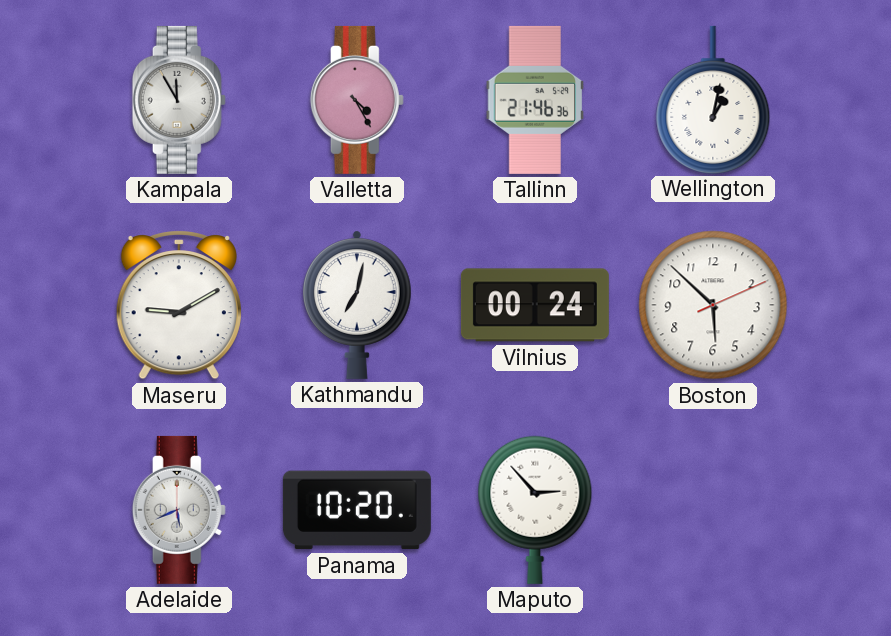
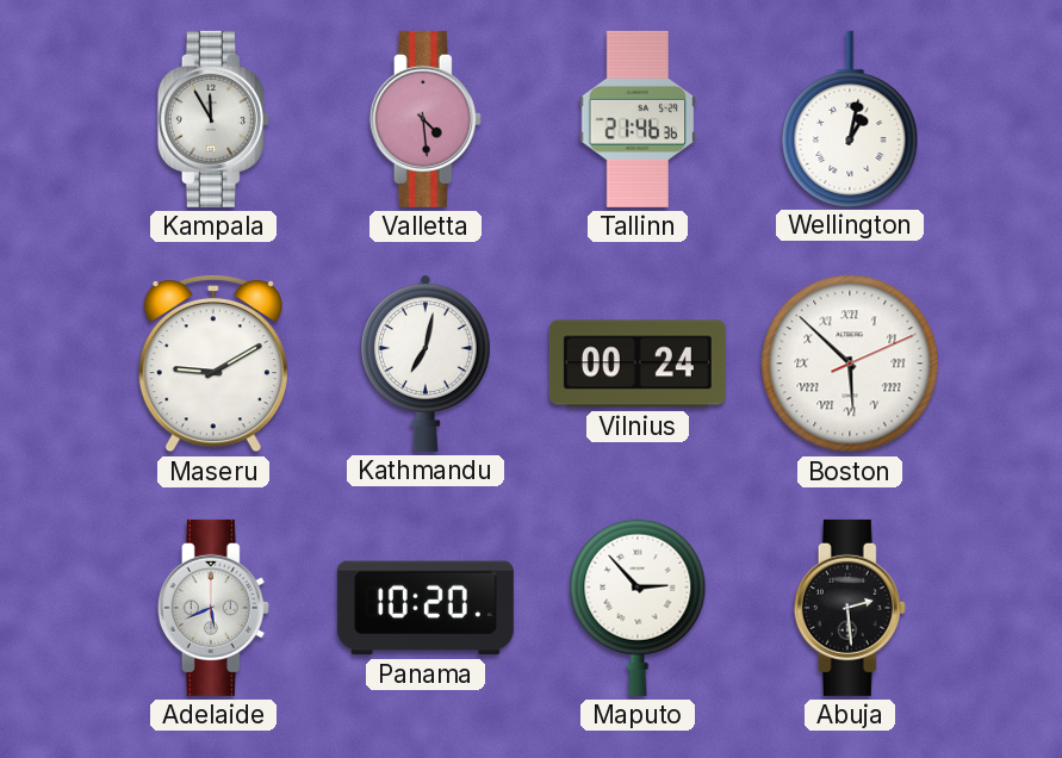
Valletta: 4:25 -> 4:29
Boston numerals: Arabic -> Roman
Abuja: none -> 2:29
